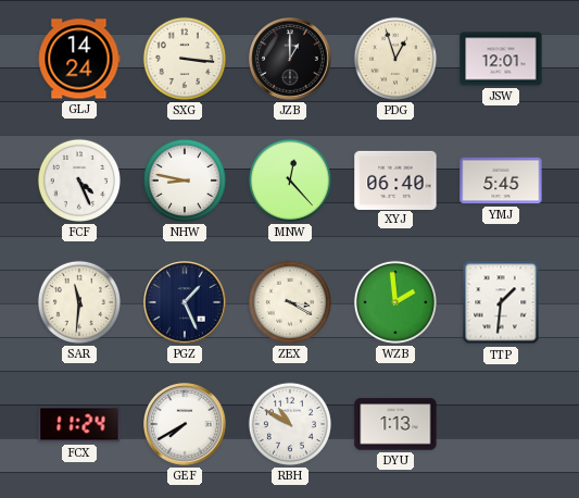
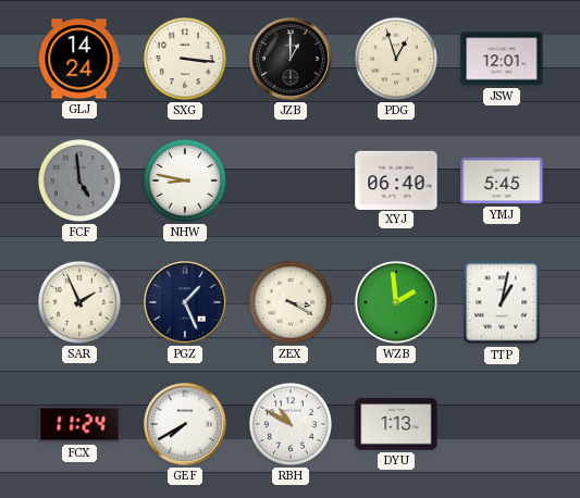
FCF: 4:26 -> 4:59
FCF dial: white -> grey
MNW: 12:23 -> none
SAR: 11:31 -> 1:56
TTP: 1:31 -> 1:02
